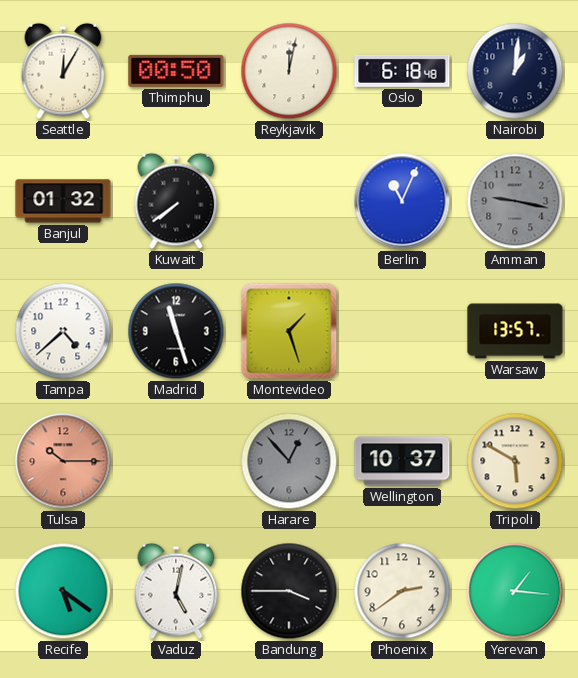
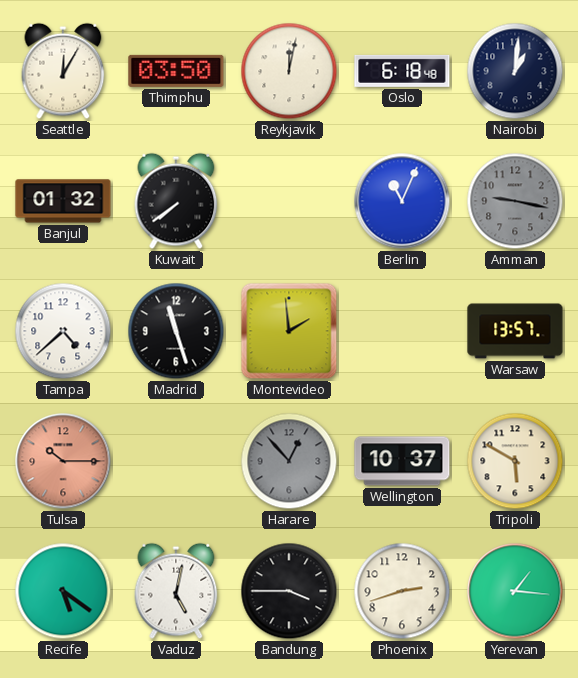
Thimphu: 00:50 -> 03:50
Montevideo: 1:27 -> 1:59
Phoenix: 2:39 -> 2:42
